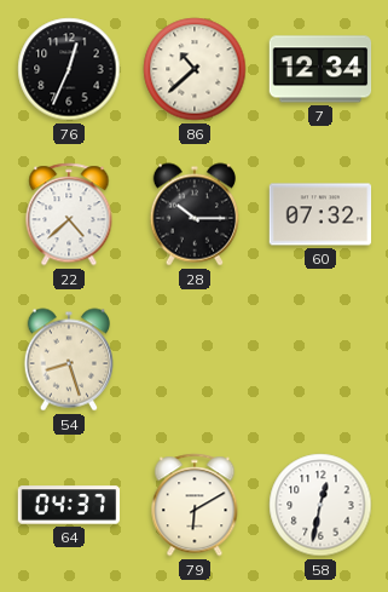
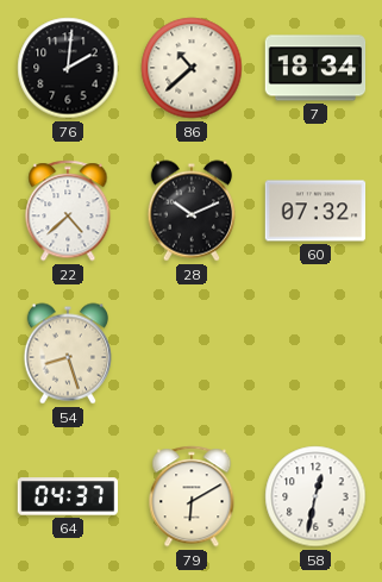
76: 12:34 -> 2:01
7: 12:34 -> 18:34
28: 10:15 -> 10:11
